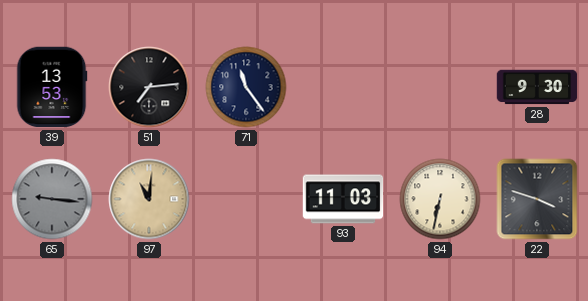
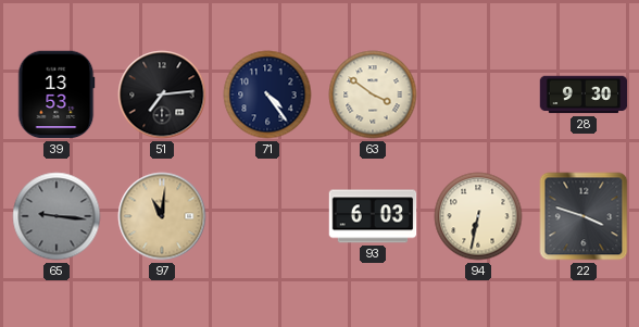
71: 11:24 -> 4:24
63: none -> 3:51
93: 11:03 -> 6:03
